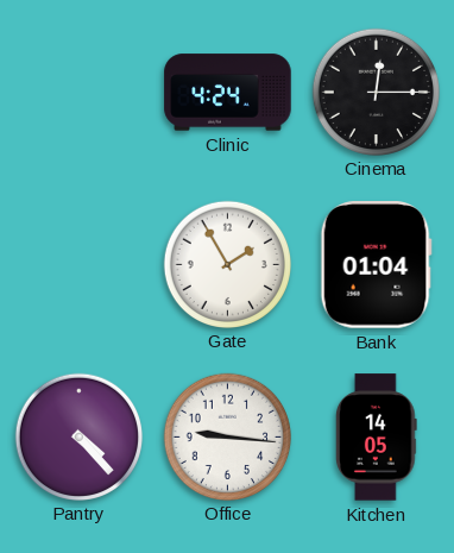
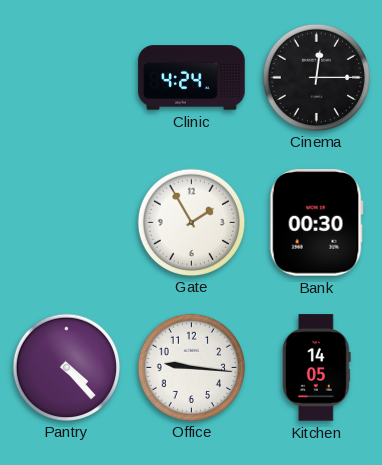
Bank: 01:04 -> 00:30
